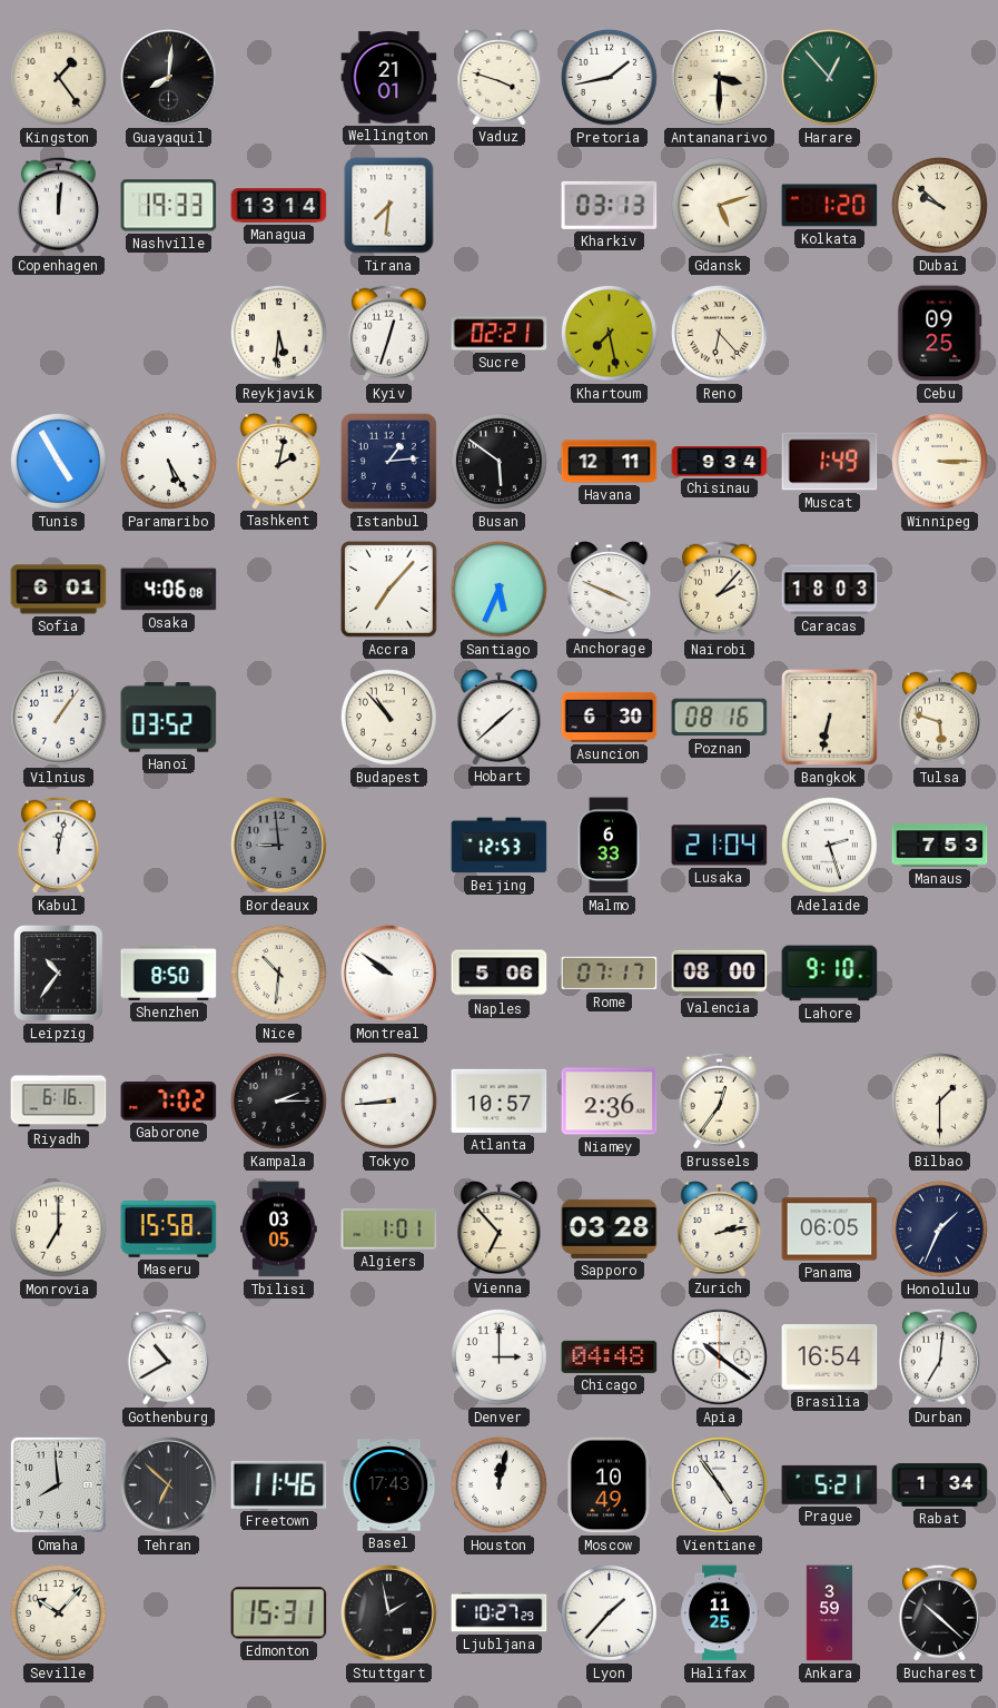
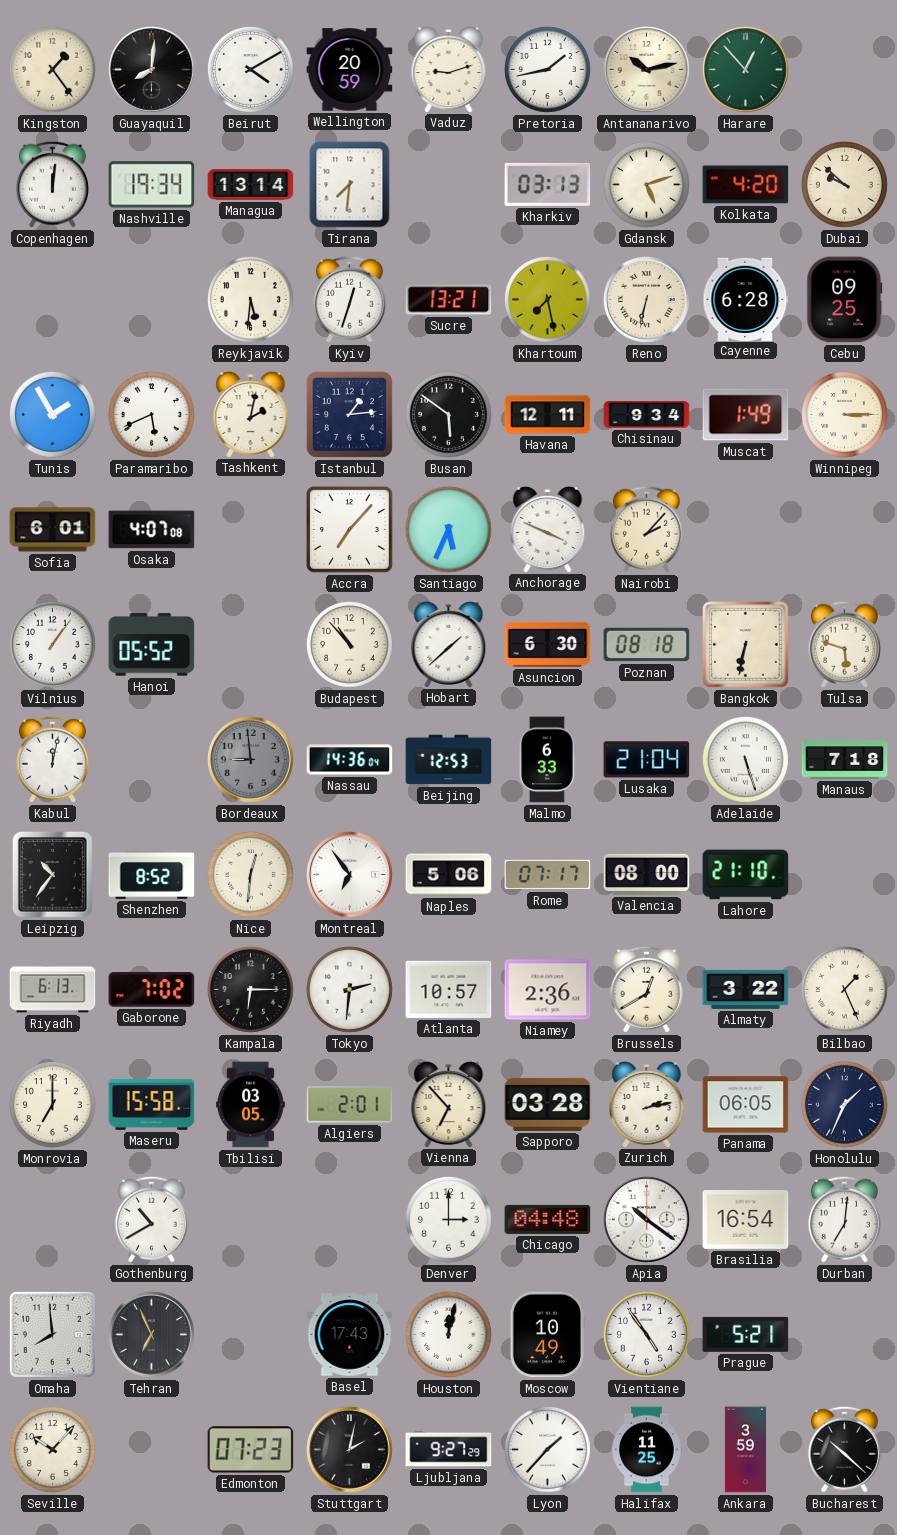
Beirut: none -> 4:10
Wellington: 21:01 -> 20:59
Vaduz: 3:48 -> 9:12
Antananarivo: 3:30 -> 10:13
Nashville: 19:33 -> 19:34
Kolkata: 1:20 -> 4:20
Sucre: 02:21 -> 13:21
Reno: 6:23 -> 6:32
Cayenne: none -> 6:28
Tunis: 4:55 -> 1:55
Paramaribo: 5:25 -> 5:41
Osaka: 4:06 -> 4:07
Caracas: 18:03 -> none
Hanoi: 03:52 -> 05:52
Poznan: 08:16 -> 08:18
Nassau: none -> 14:36
Adelaide: 2:27 -> 5:27
Manaus: 7:53 -> 7:18
Shenzhen: 8:50 -> 8:52
Nice: 10:31 -> 12:31
Montreal: 9:51 -> 6:54
Lahore: 9:10 -> 21:10
Riyadh: 6:16 -> 6:13
Kampala: 2:15 -> 6:15
Tokyo: 8:44 -> 2:31
Brussels: 12:36 -> 12:40
Almaty: none -> 3:22
Bilbao: 1:30 -> 1:26
Algiers: 1:01 -> 2:01
Tehran: 6:52 -> 6:56
Freetown: 11:46 -> none
Rabat: 1:34 -> none
Edmonton: 15:31 -> 07:23
Stuttgart: 1:58 -> 2:02
Ljubljana: 10:27 -> 9:27
